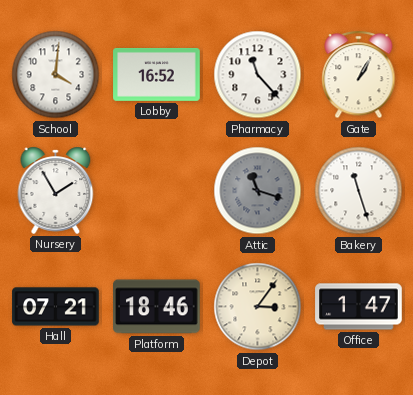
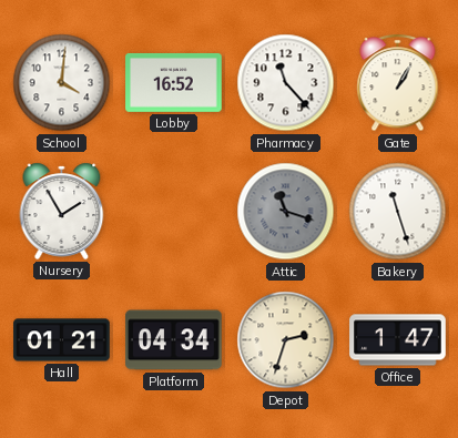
Hall: 07:21 -> 01:21
Platform: 18:46 -> 04:34
Depot: 3:06 -> 2:33
